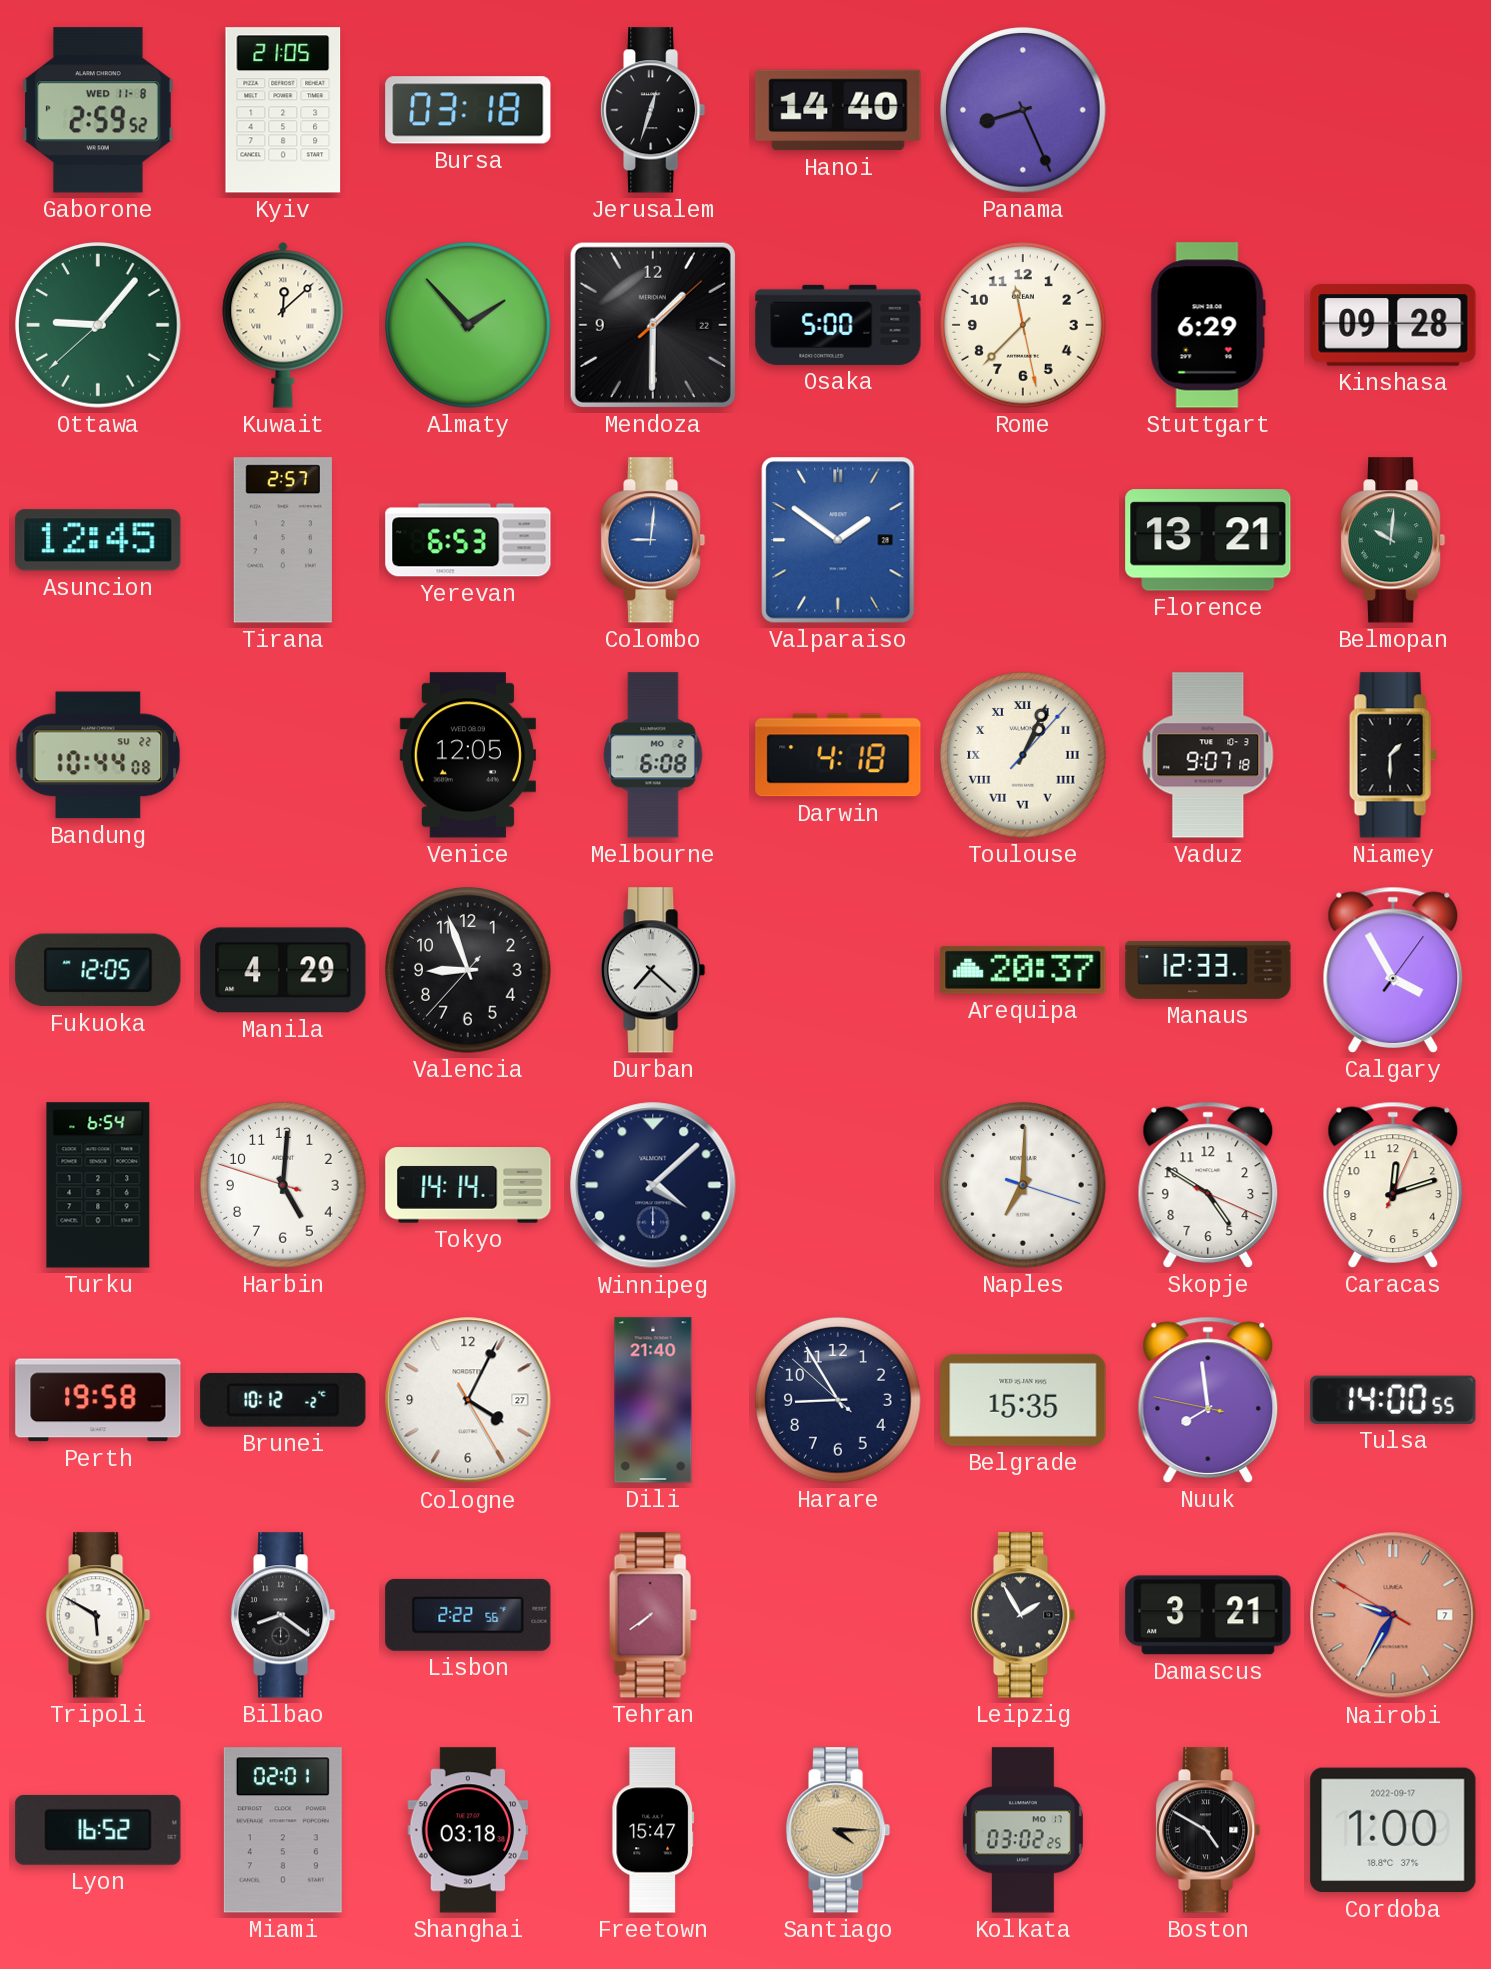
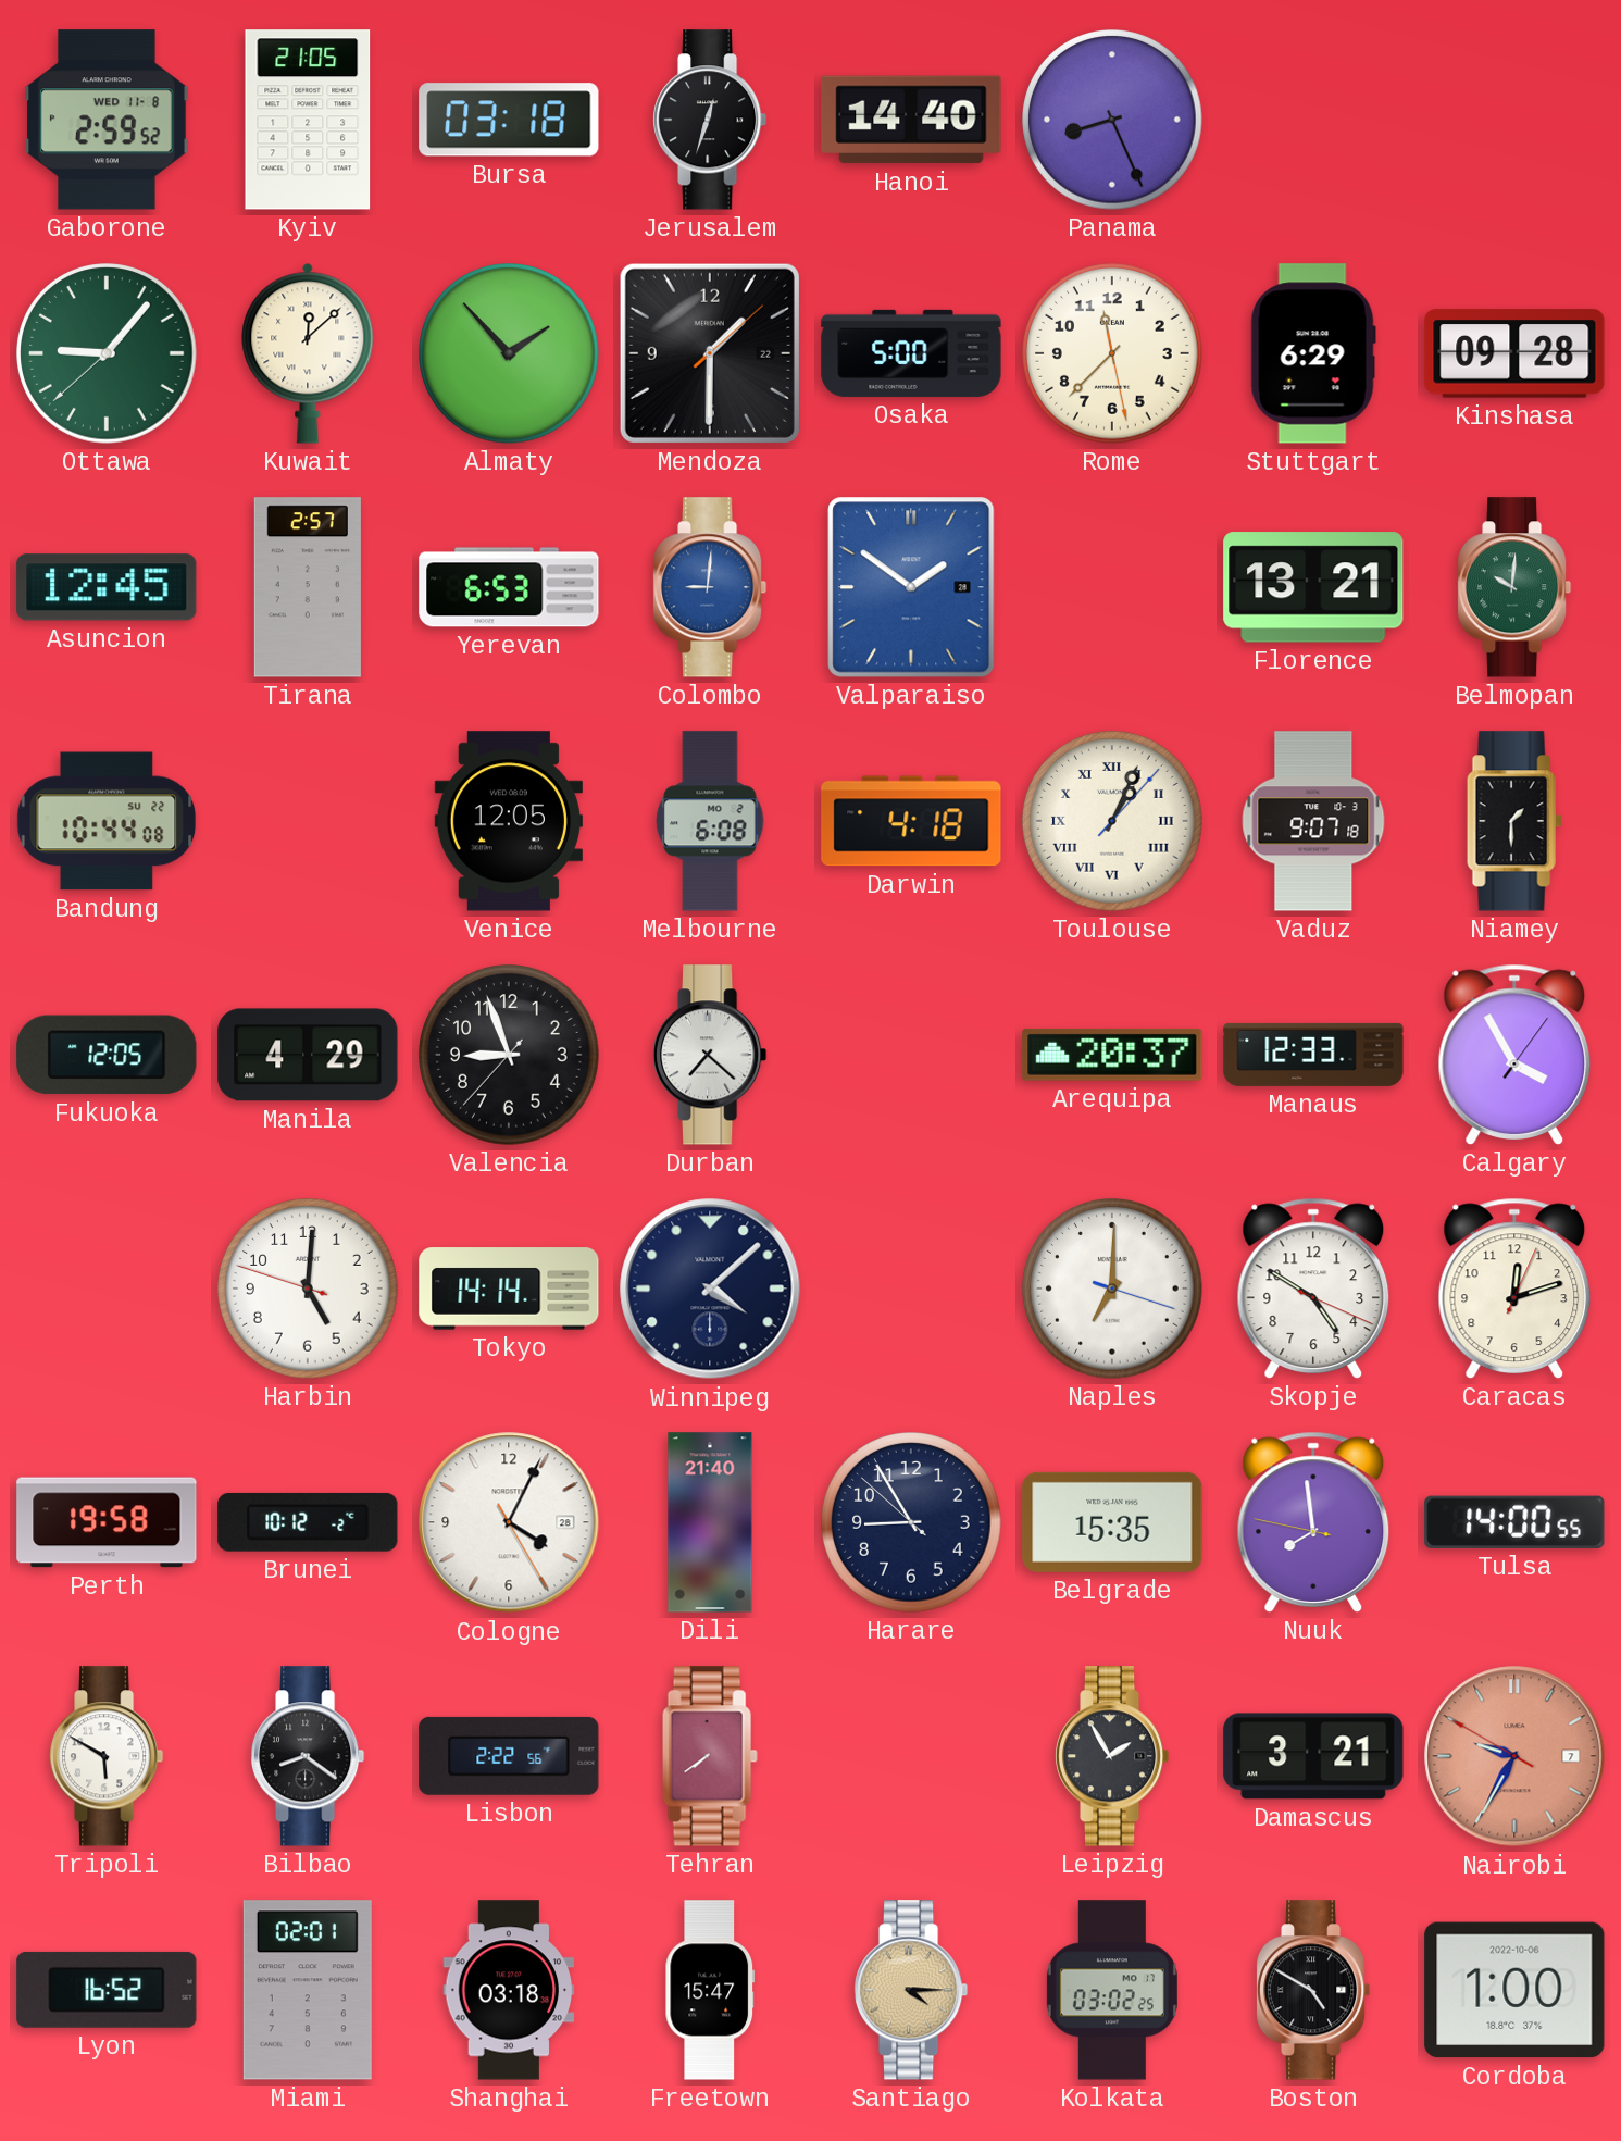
Turku: 6:54 -> none
Cologne date: 27 -> 28
Cordoba date: 2022-09-17 -> 2022-10-06
